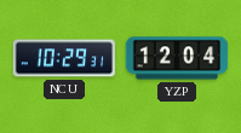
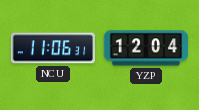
NCU: 10:29 -> 11:06
